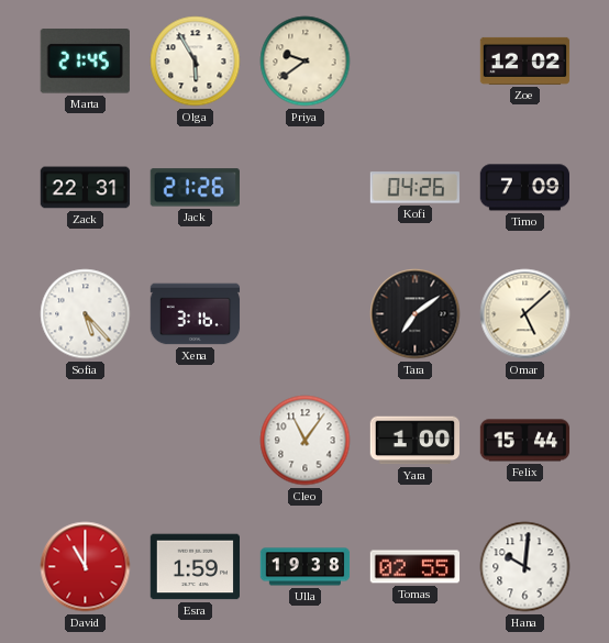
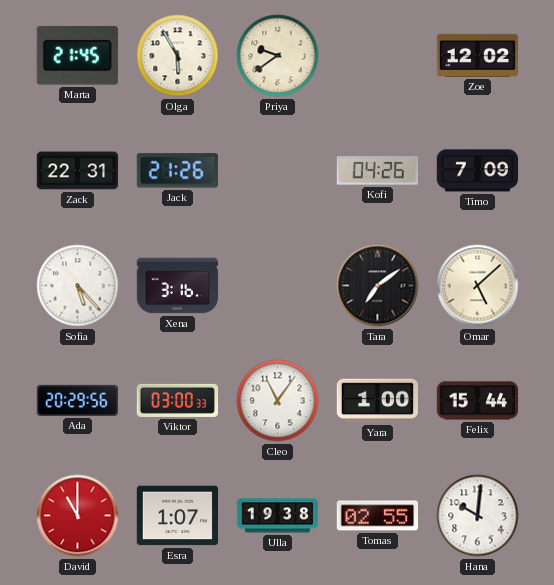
Ada: none -> 20:29
Viktor: none -> 03:00
Esra: 1:59 -> 1:07
